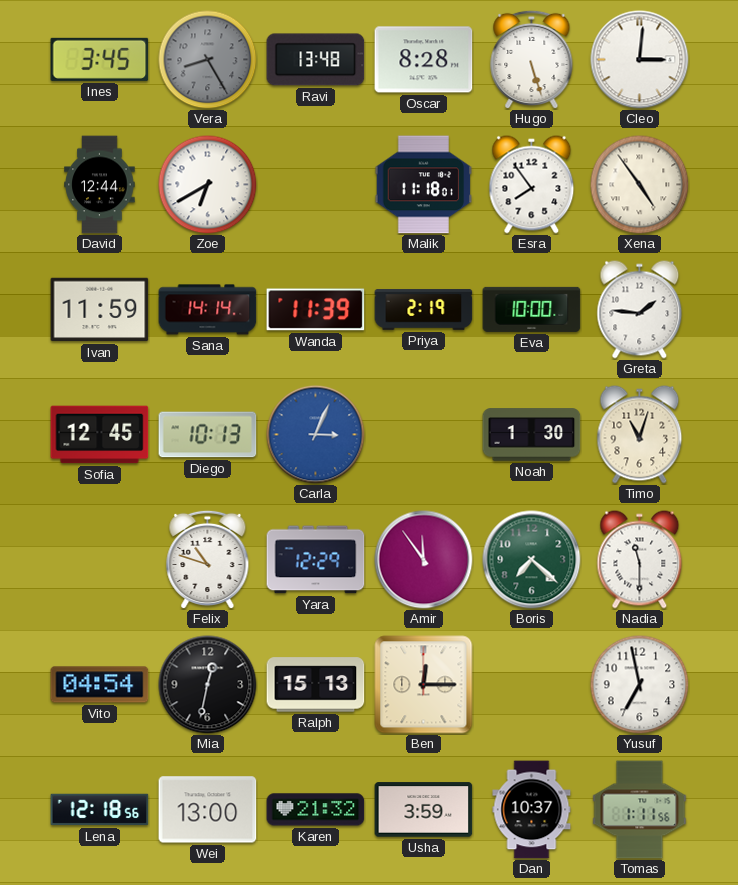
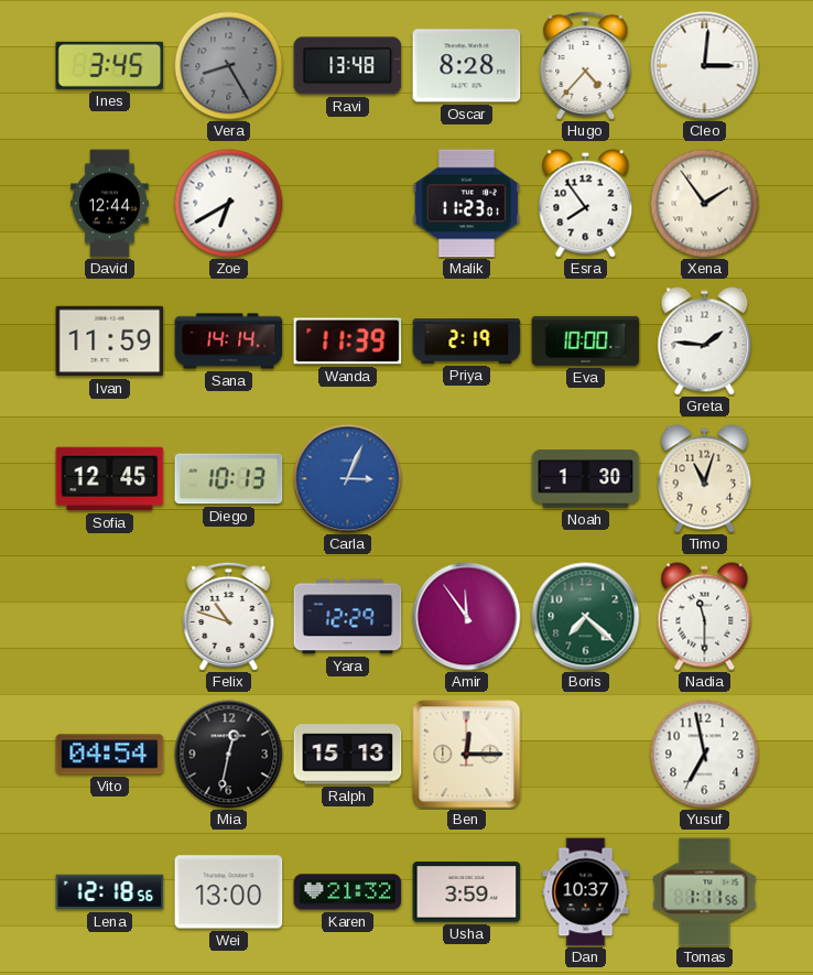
Hugo: 5:27 -> 4:37
Malik: 11:18 -> 11:23
Xena: 4:54 -> 1:54
